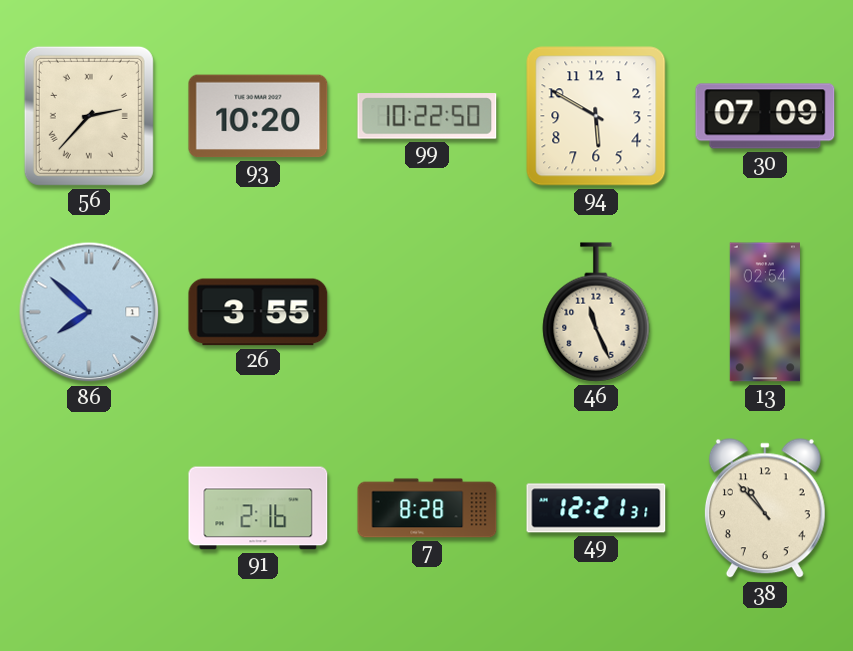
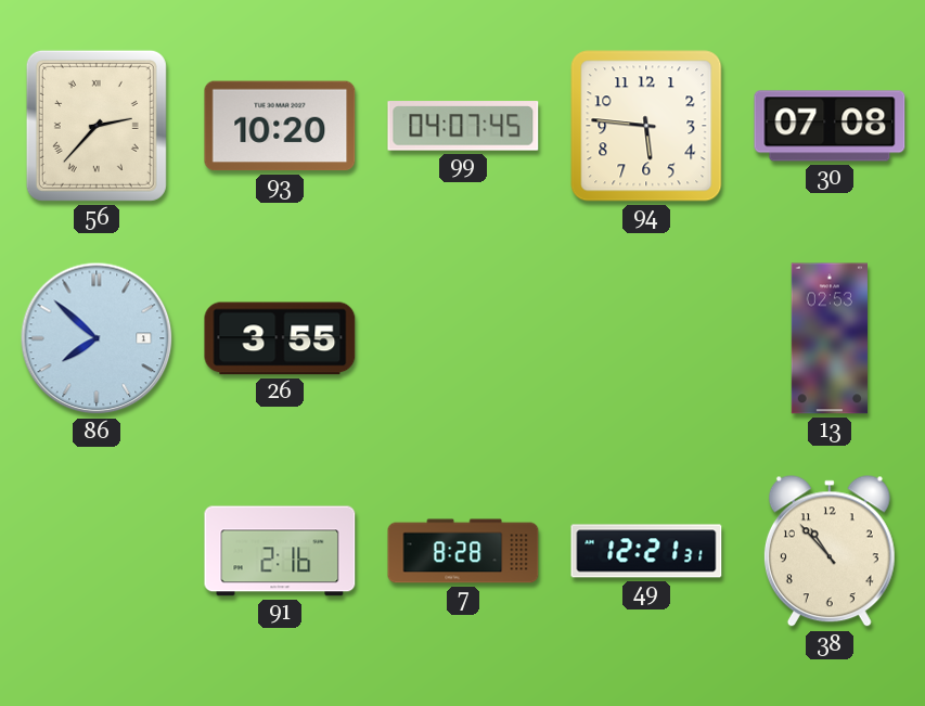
99: 10:22 -> 04:07
94: 5:50 -> 5:46
30: 07:09 -> 07:08
46: 11:26 -> none
13: 02:54 -> 02:53
